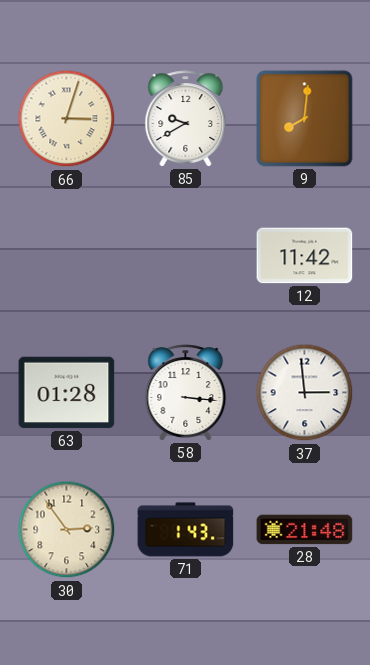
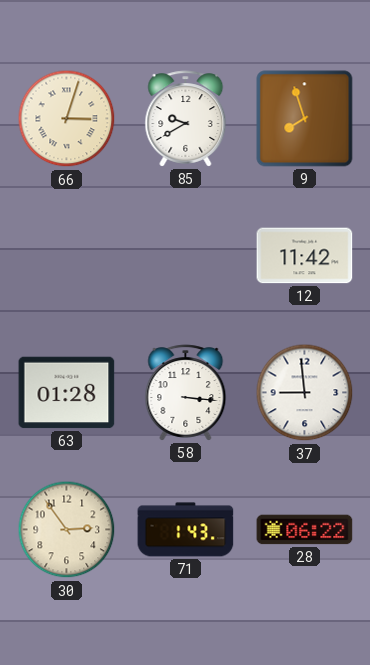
9: 8:01 -> 7:57
37: 2:59 -> 8:59
28: 21:48 -> 06:22
